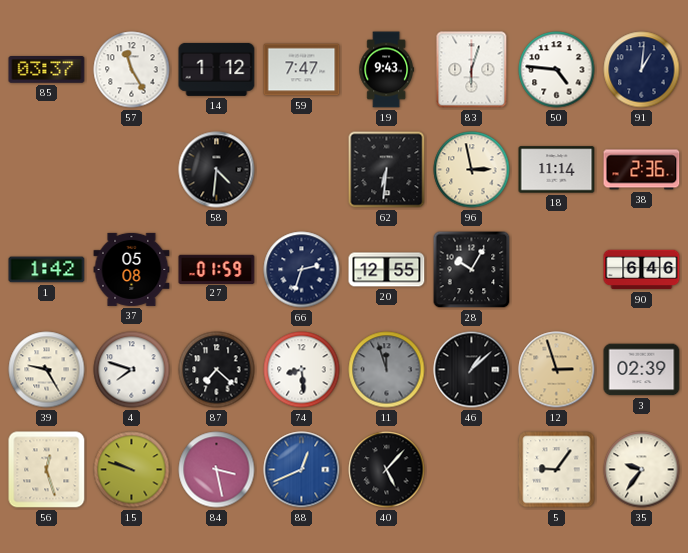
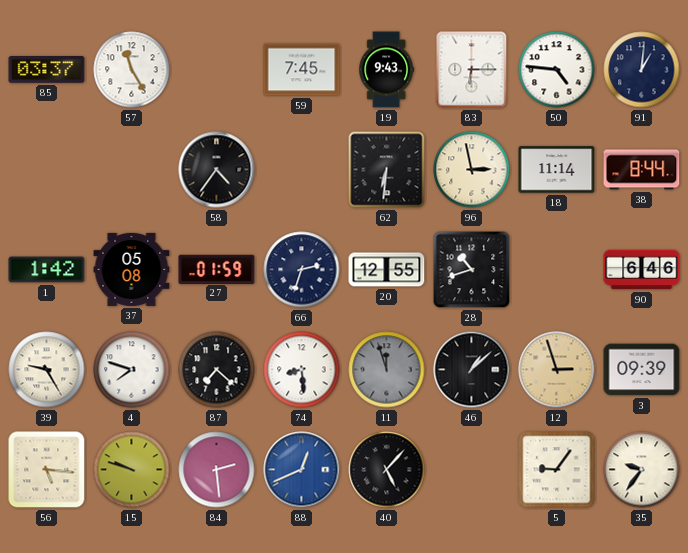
14: 1:12 -> none
59: 7:47 -> 7:45
83: 6:03 -> 6:15
58: 4:31 -> 4:36
38: 2:36 -> 8:44
28: 10:05 -> 10:42
3: 02:39 -> 09:39
56: 12:27 -> 5:16
84: 3:28 -> 2:29
